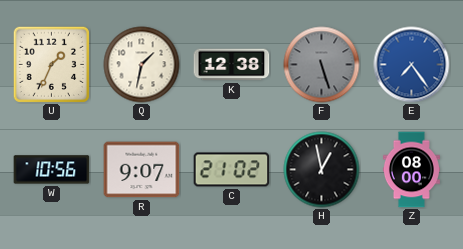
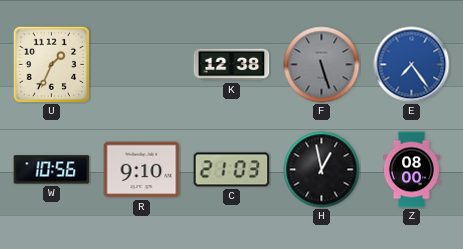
Q: 1:32 -> none
R: 9:07 -> 9:10
C: 21:02 -> 21:03
